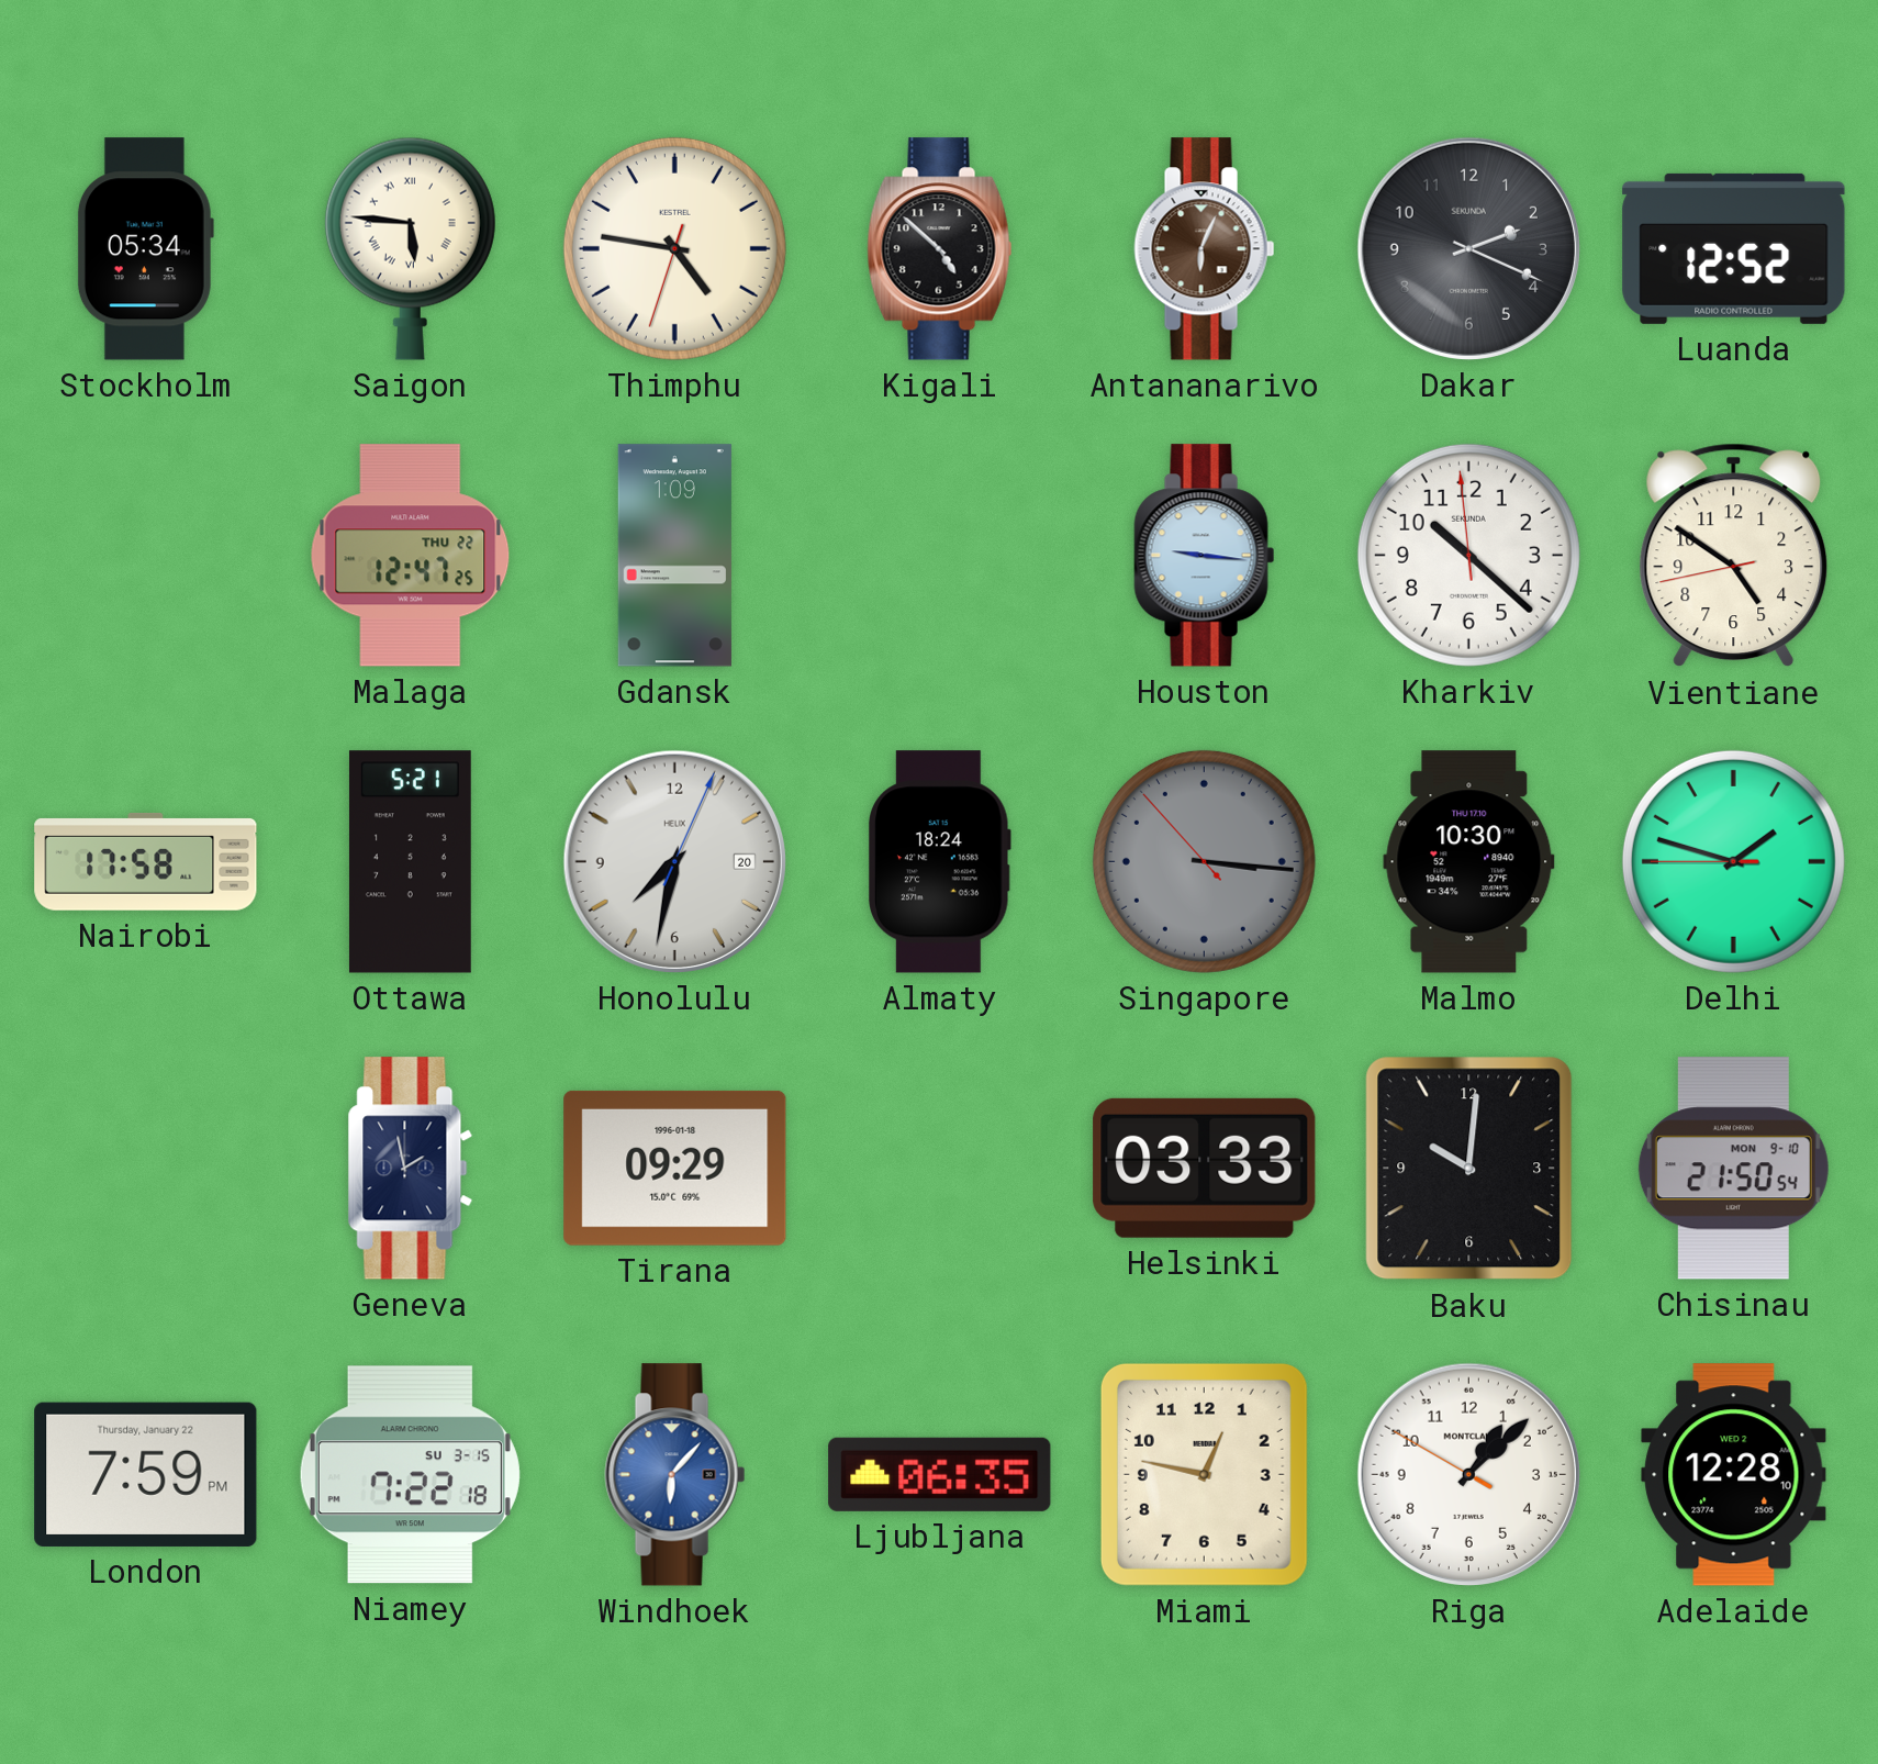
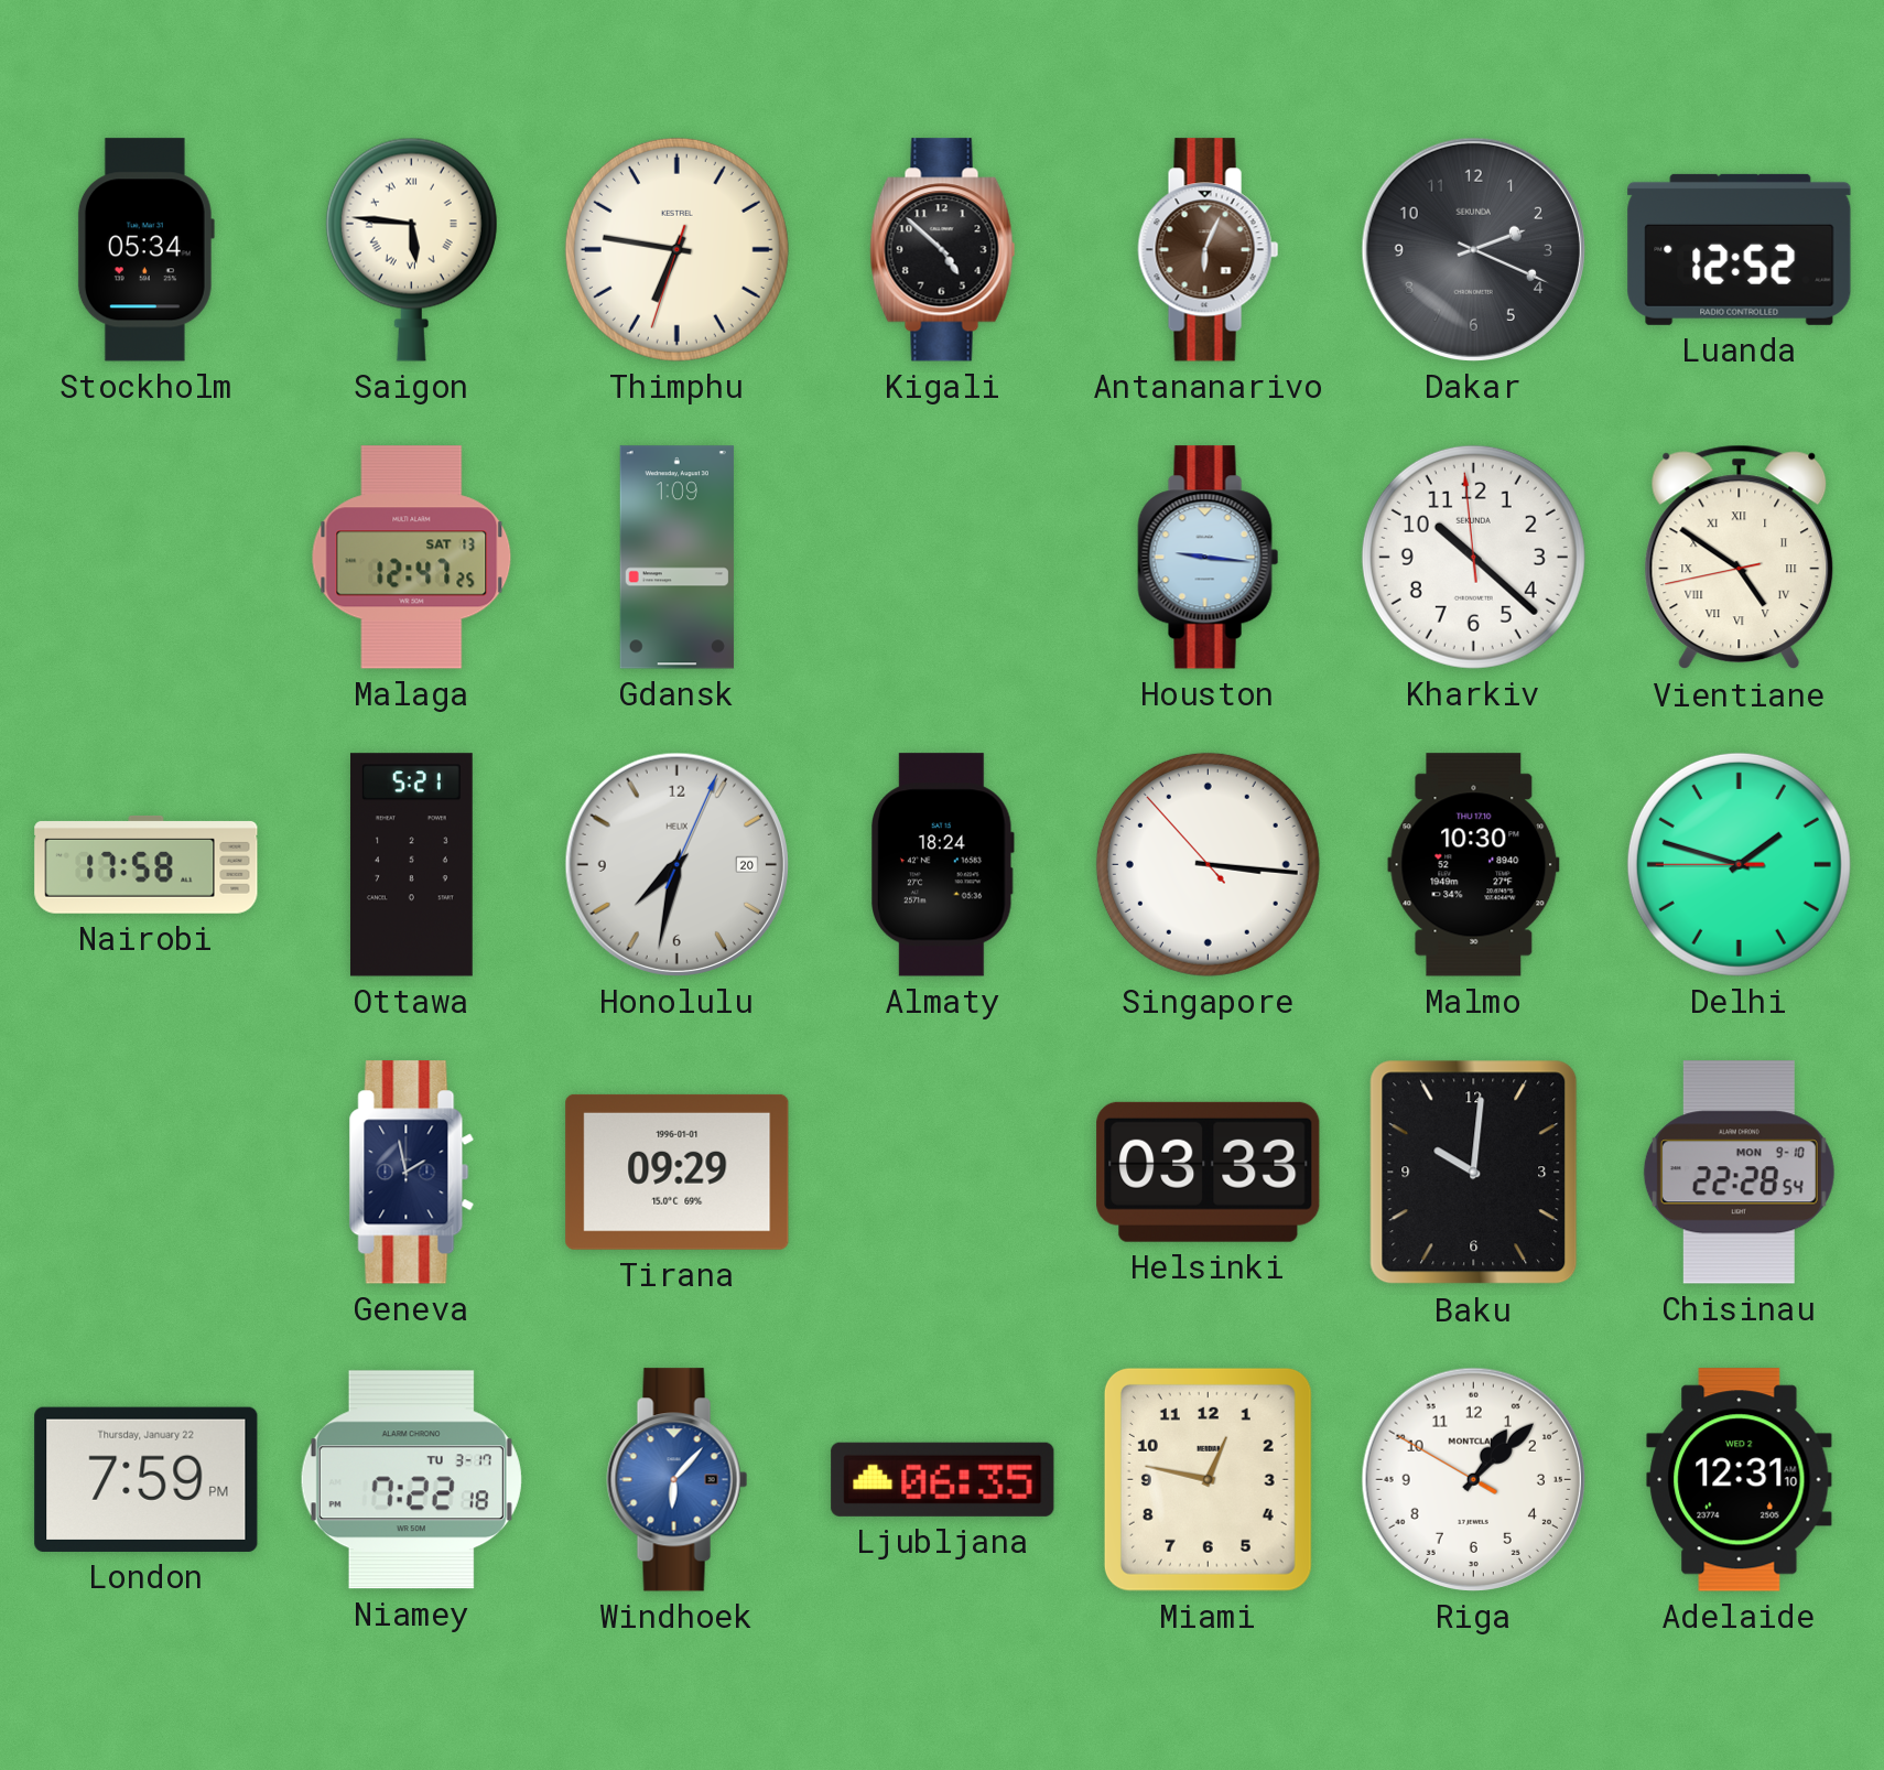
Thimphu: 4:46 -> 6:46
Malaga date: THU 22 -> SAT 13
Vientiane numerals: Arabic -> Roman
Singapore dial: grey -> white
Tirana date: 1996-01-18 -> 1996-01-01
Chisinau: 21:50 -> 22:28
Niamey date: SU 3-15 -> TU 3-17
Adelaide: 12:28 -> 12:31
